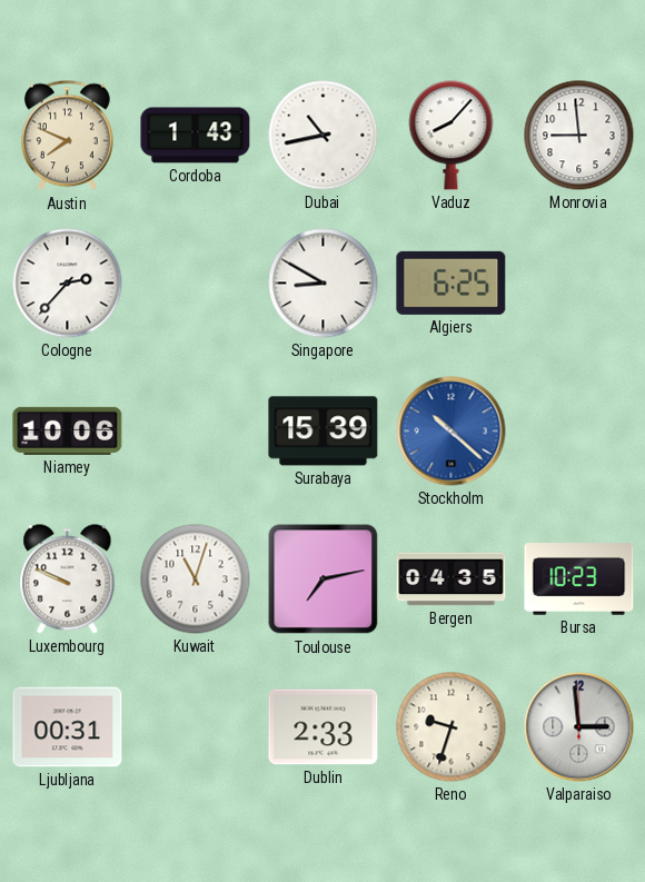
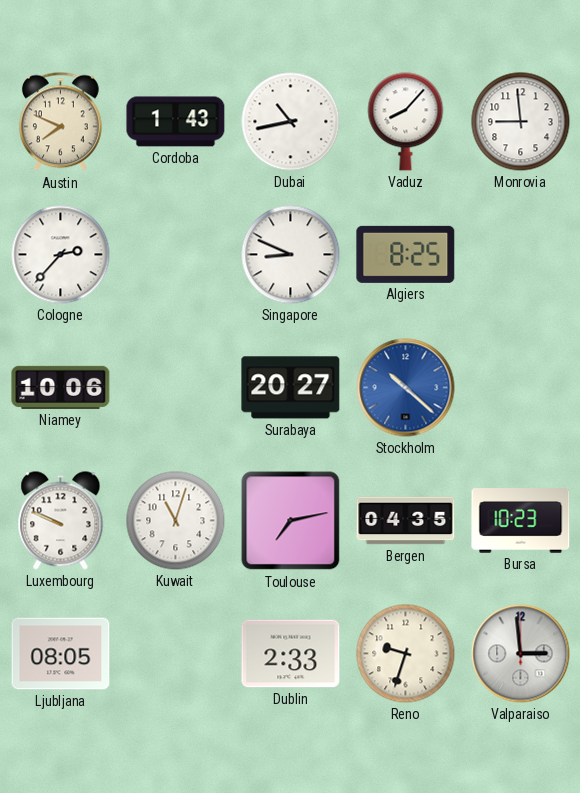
Singapore: 8:50 -> 8:49
Algiers: 6:25 -> 8:25
Surabaya: 15:39 -> 20:27
Ljubljana: 00:31 -> 08:05
